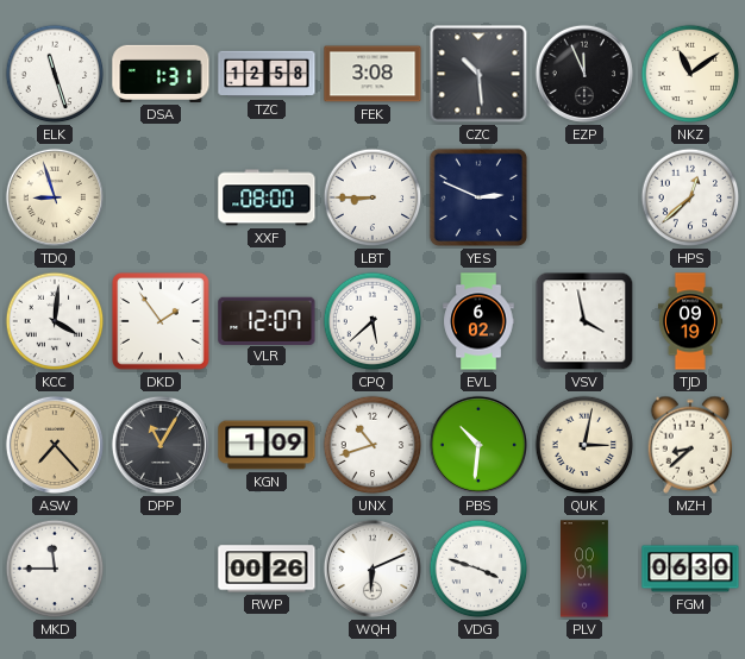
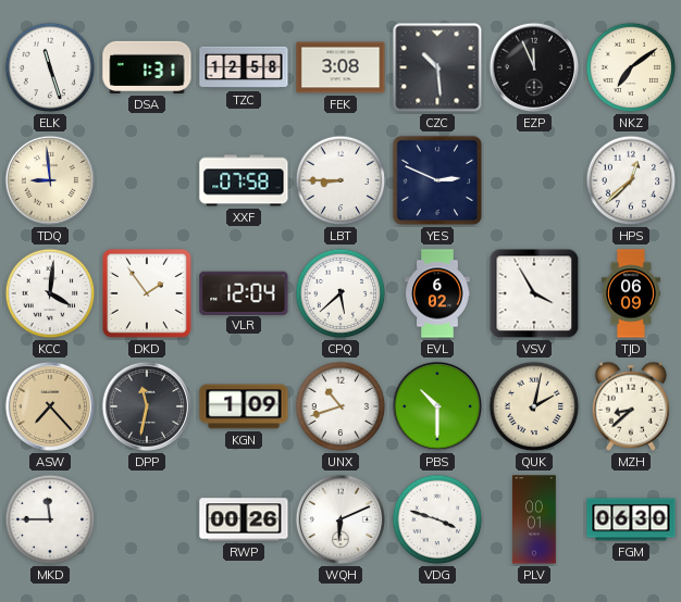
NKZ: 11:09 -> 7:09
TDQ: 8:57 -> 8:59
XXF: 08:00 -> 07:58
VLR: 12:07 -> 12:04
VSV: 3:58 -> 3:55
TJD: 09:19 -> 06:09
DPP: 11:05 -> 11:32
PBS: 10:31 -> 10:30
QUK: 3:02 -> 2:02
